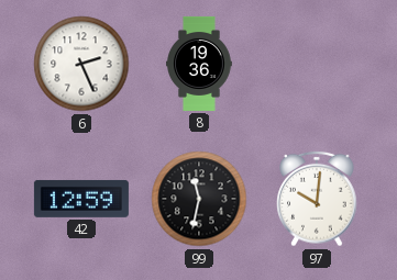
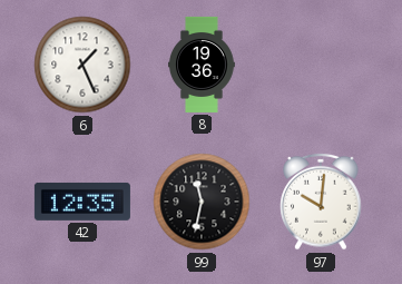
6: 2:26 -> 1:26
42: 12:59 -> 12:35
